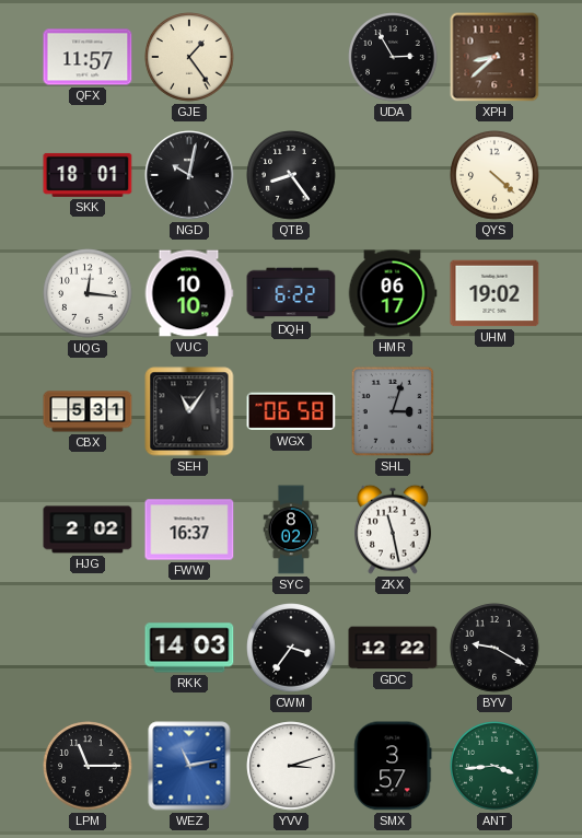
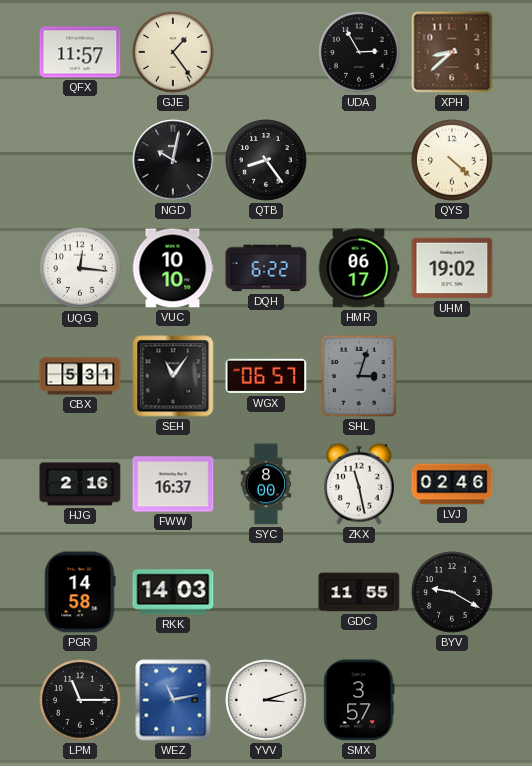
SKK: 18:01 -> none
WGX: 06:58 -> 06:57
HJG: 2:02 -> 2:16
SYC: 8:02 -> 8:00
LVJ: none -> 02:46
PGR: none -> 14:58
CWM: 3:36 -> none
GDC: 12:22 -> 11:55
ANT: 3:44 -> none
